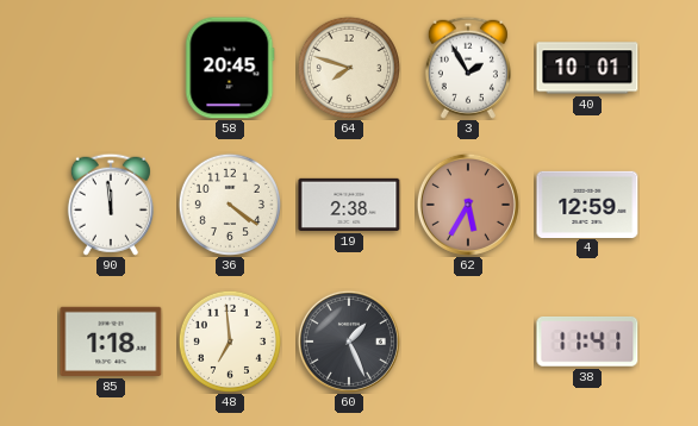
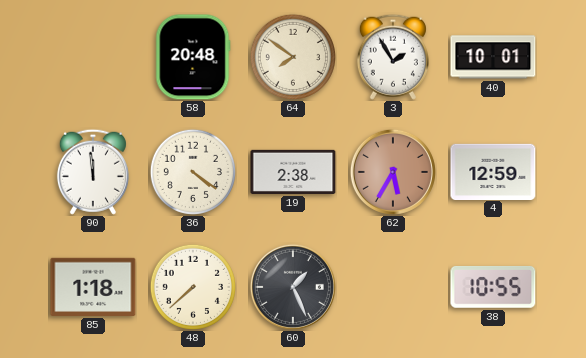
58: 20:45 -> 20:48
64: 7:48 -> 7:51
48: 6:59 -> 7:38
38: 11:41 -> 10:55
